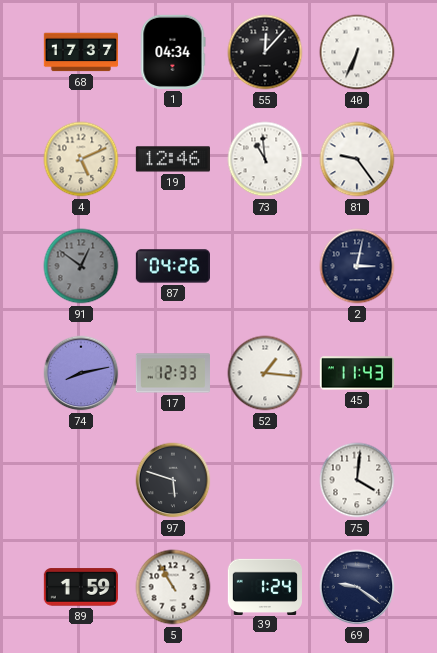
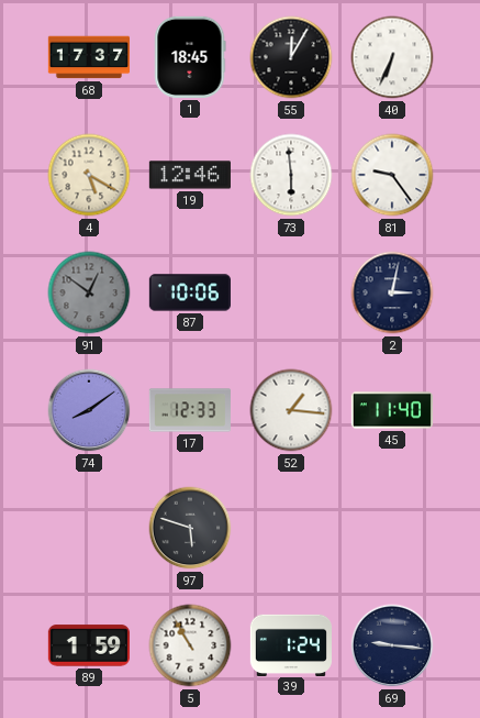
1: 04:34 -> 18:45
55: 12:07 -> 12:05
4: 5:11 -> 5:20
73: 10:59 -> 5:59
87: 04:26 -> 10:06
74: 8:13 -> 8:09
45: 11:43 -> 11:40
75: 4:01 -> none
69: 9:21 -> 9:16
